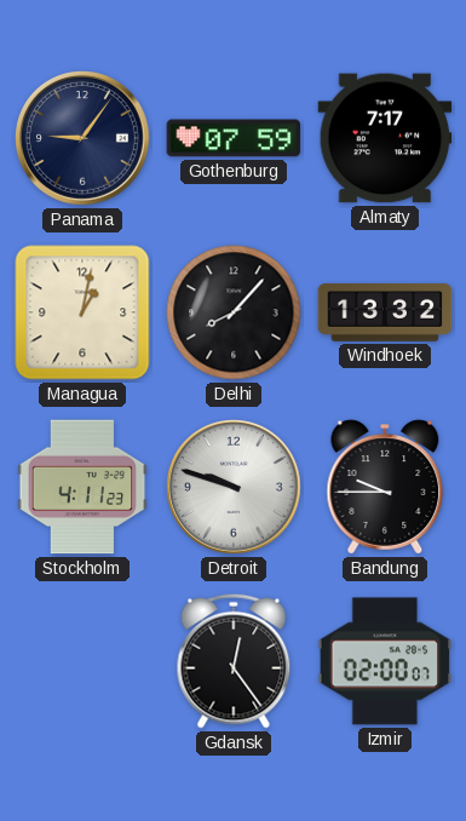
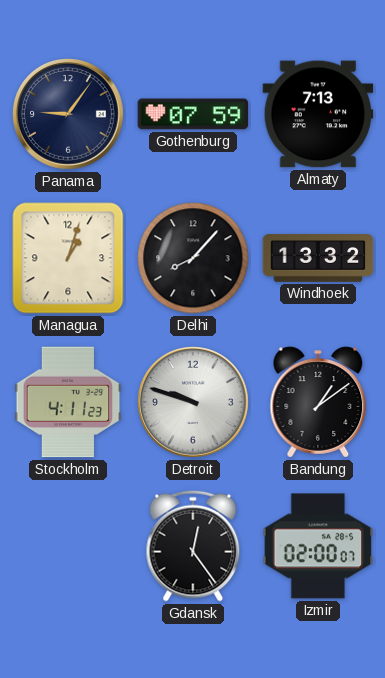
Almaty: 7:17 -> 7:13
Managua: 1:02 -> 1:03
Bandung: 9:45 -> 1:09
